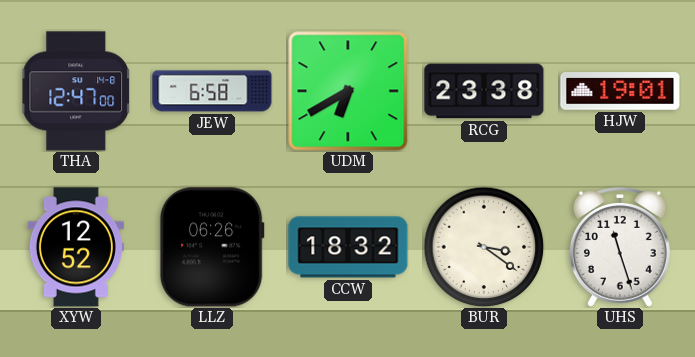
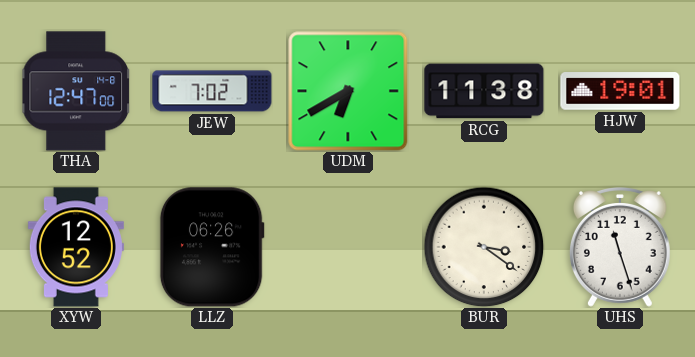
JEW: 6:58 -> 7:02
RCG: 23:38 -> 11:38
CCW: 18:32 -> none
